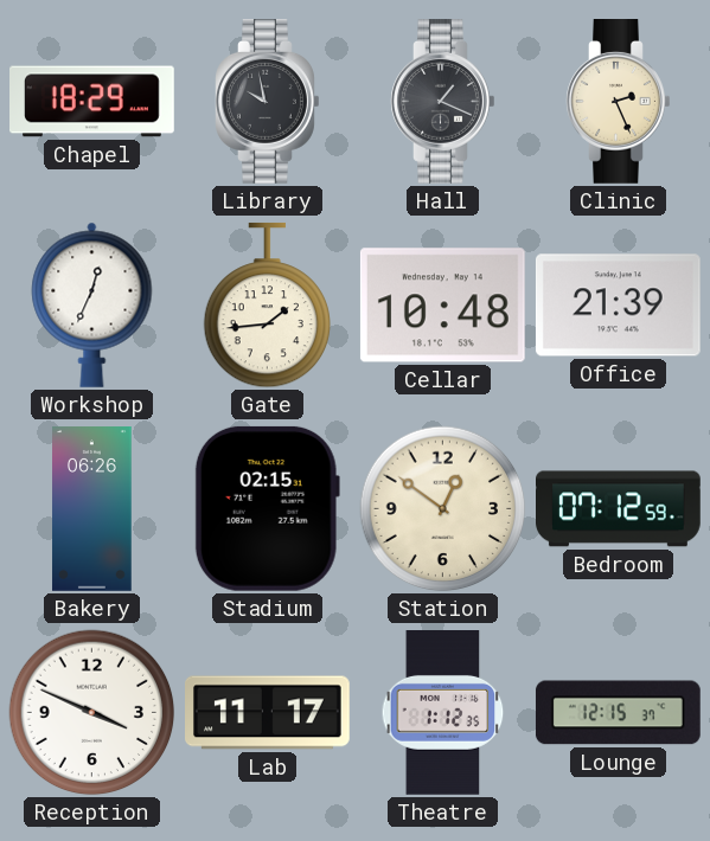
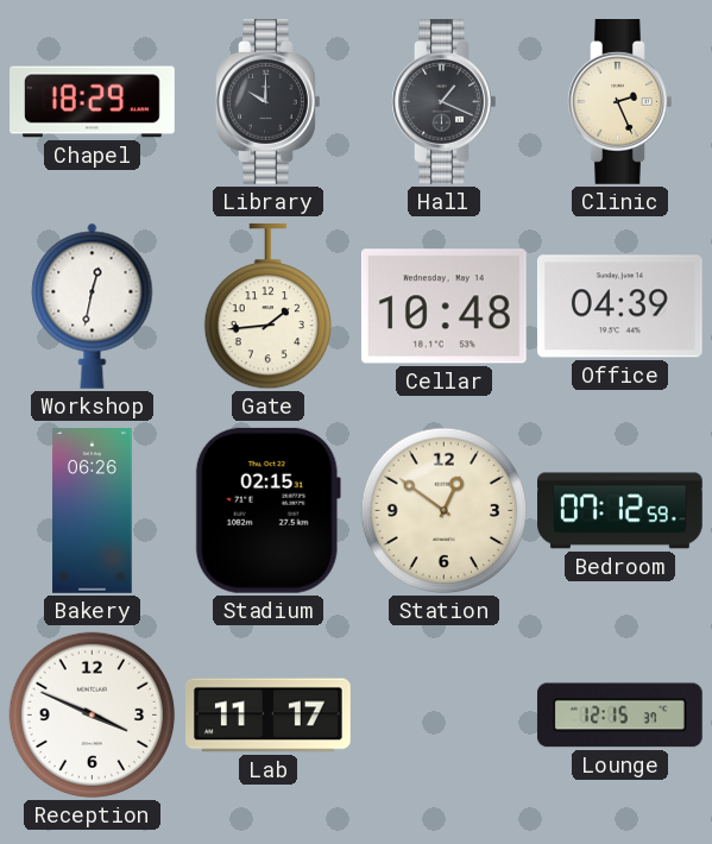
Library: 9:58 -> 10:00
Workshop: 12:34 -> 12:32
Office: 21:39 -> 04:39
Theatre: 1:12 -> none
